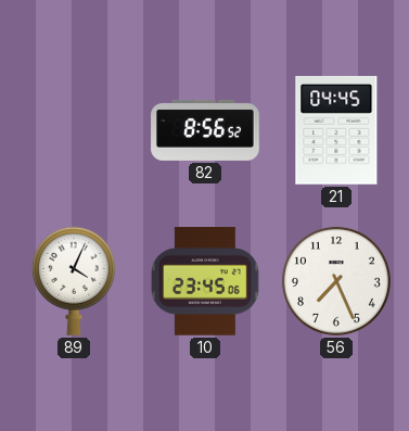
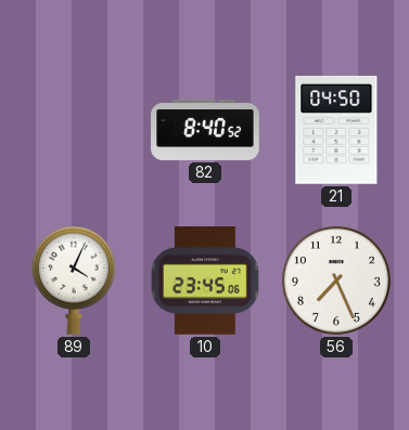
82: 8:56 -> 8:40
21: 04:45 -> 04:50
